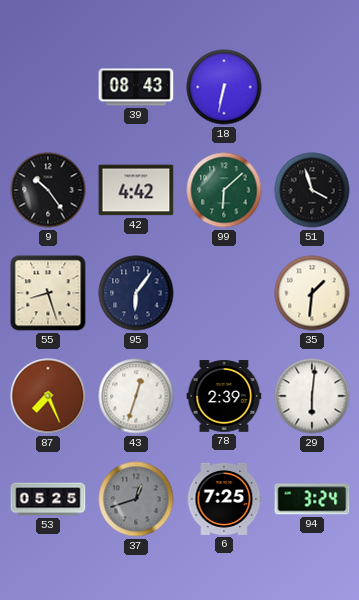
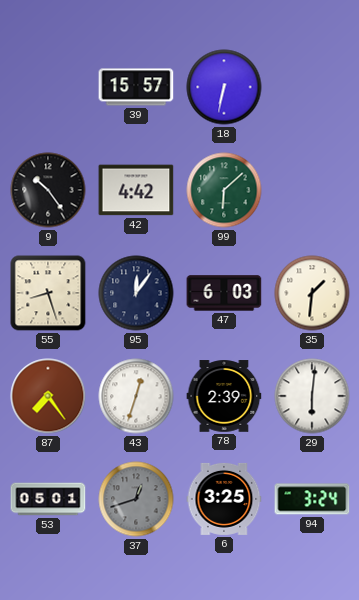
39: 08:43 -> 15:57
51: 3:57 -> none
95: 6:06 -> 12:06
47: none -> 6:03
87: 7:26 -> 7:24
53: 05:25 -> 05:01
6: 7:25 -> 3:25
